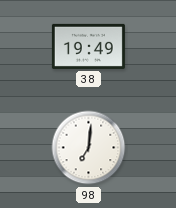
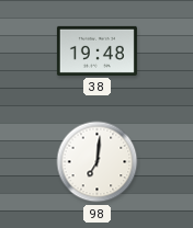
38: 19:49 -> 19:48
